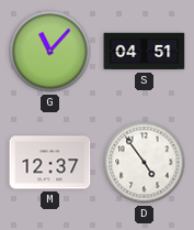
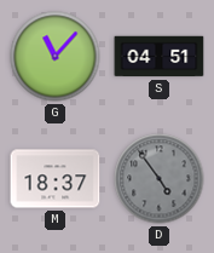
M: 12:37 -> 18:37
D dial: white -> grey
